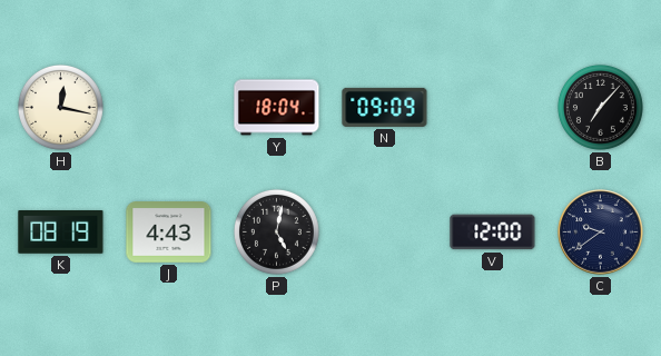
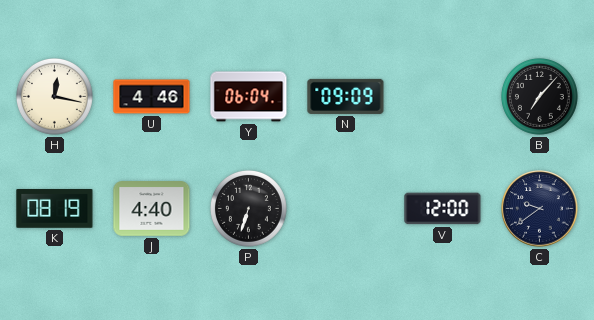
U: none -> 4:46
Y: 18:04 -> 06:04
J: 4:43 -> 4:40
P: 5:02 -> 6:33
